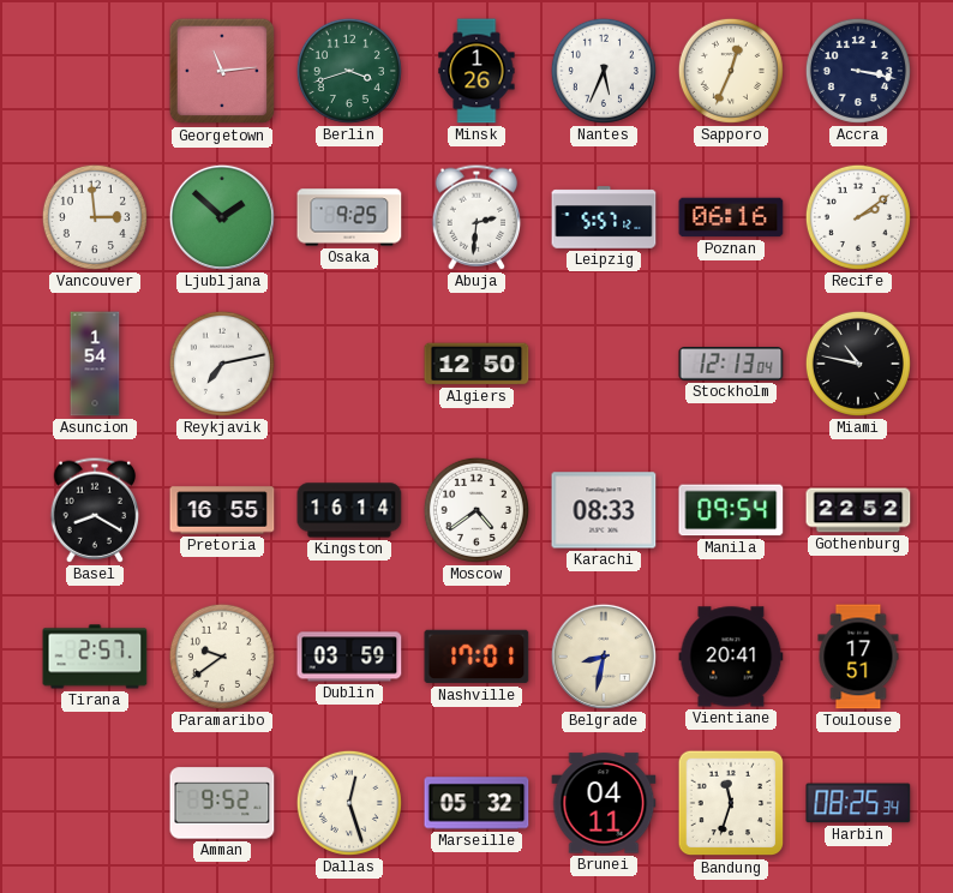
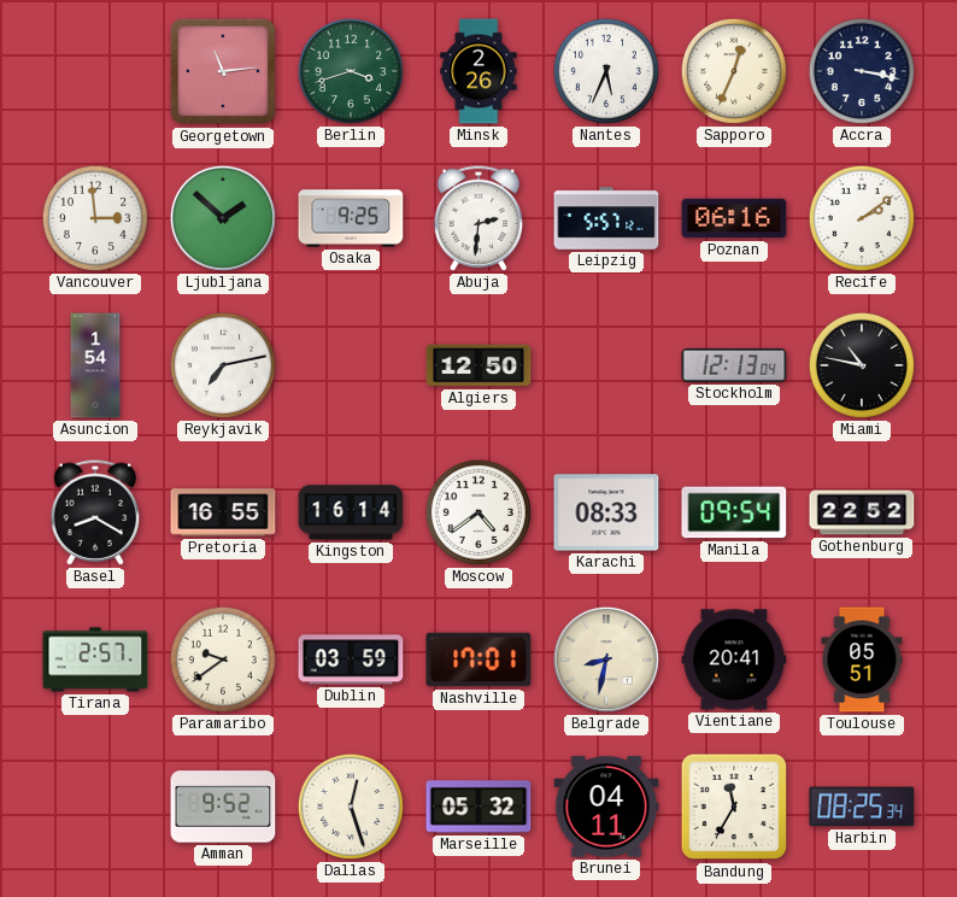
Minsk: 1:26 -> 2:26
Toulouse: 17:51 -> 05:51
Bandung: 11:33 -> 11:35
